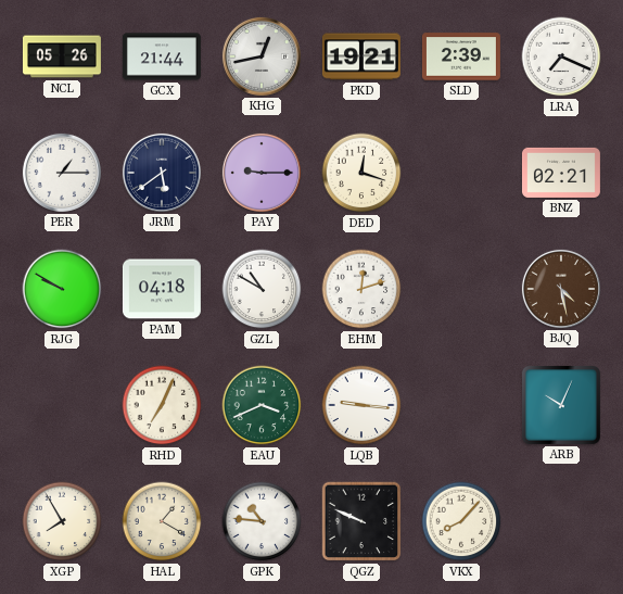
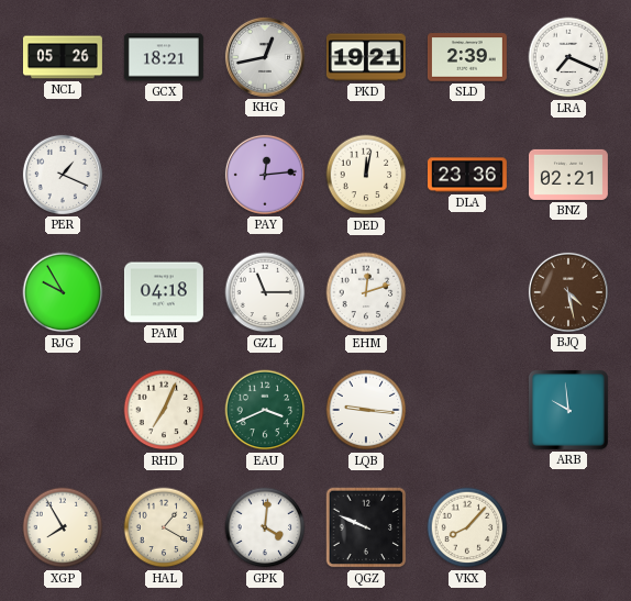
GCX: 21:44 -> 18:21
PER: 1:15 -> 1:19
JRM: 5:39 -> none
PAY: 9:15 -> 12:14
DED: 12:18 -> 12:02
DLA: none -> 23:36
RJG: 9:50 -> 9:55
GZL: 10:50 -> 11:15
ARB: 10:04 -> 9:59
GPK: 10:46 -> 4:01
